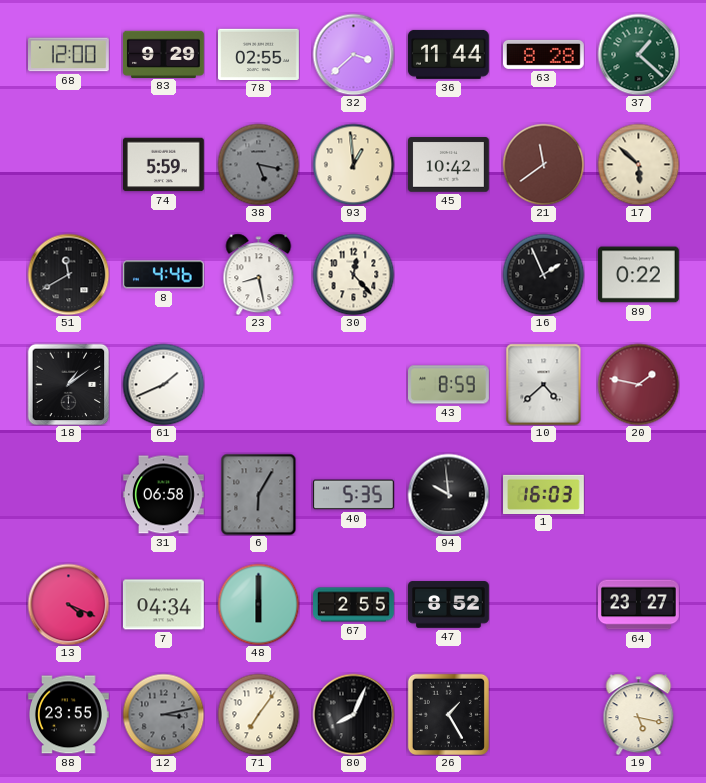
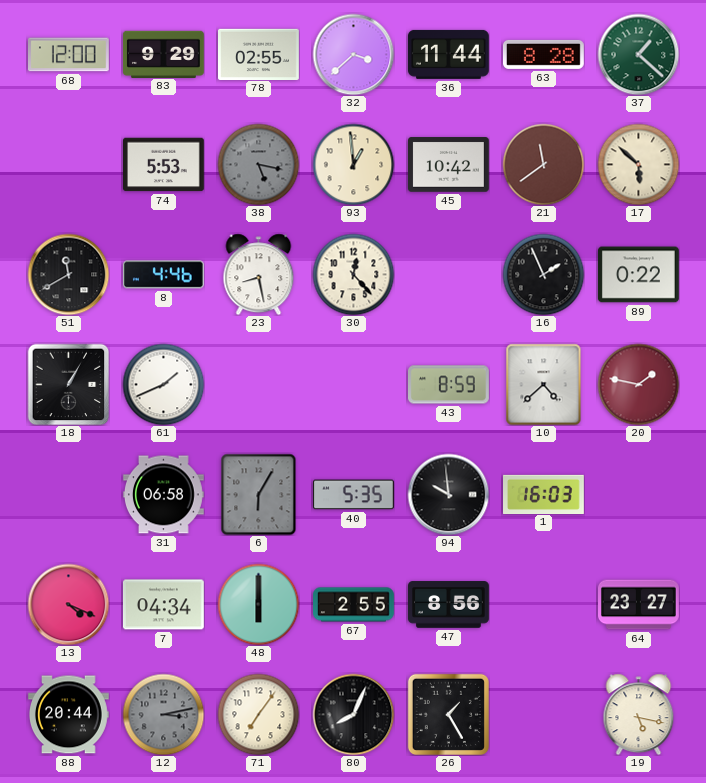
74: 5:59 -> 5:53
18: 1:09 -> 1:05
47: 8:52 -> 8:56
88: 23:55 -> 20:44
